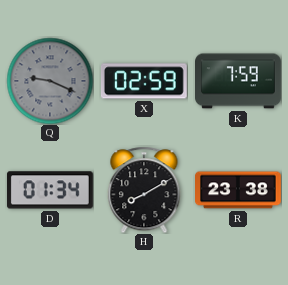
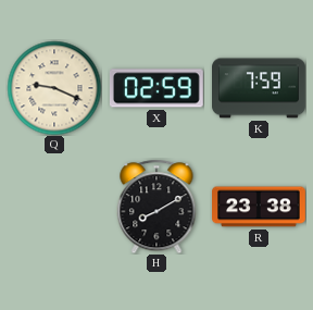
Q dial: grey -> cream
D: 01:34 -> none
